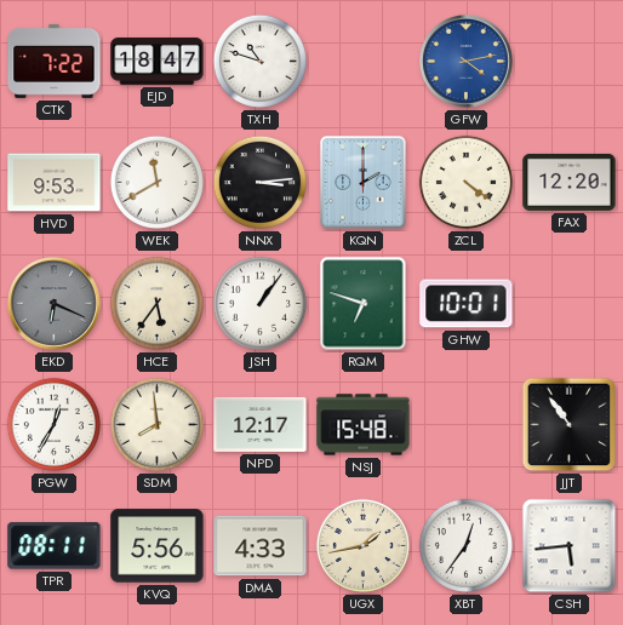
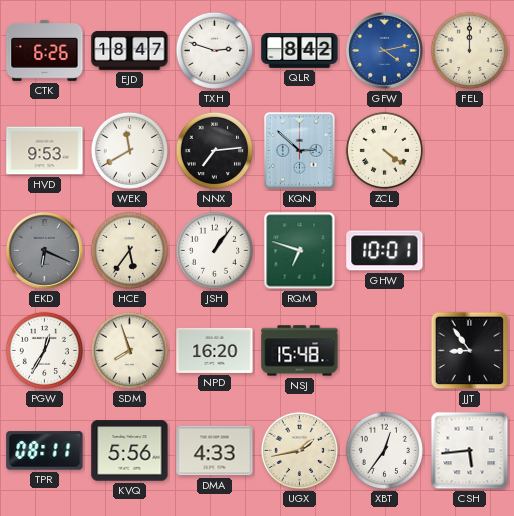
CTK: 7:22 -> 6:26
TXH: 10:48 -> 2:48
QLR: none -> 8:42
FEL: none -> 12:00
NNX: 3:14 -> 7:14
KQN: 2:00 -> 2:52
FAX: 12:20 -> none
SDM: 7:59 -> 7:57
NPD: 12:17 -> 16:20
JJT: 10:54 -> 8:54
